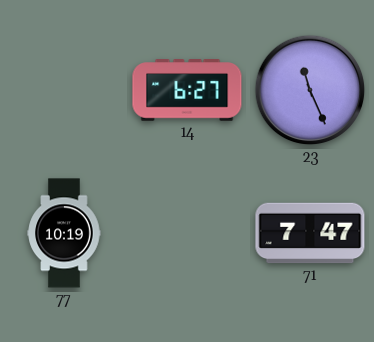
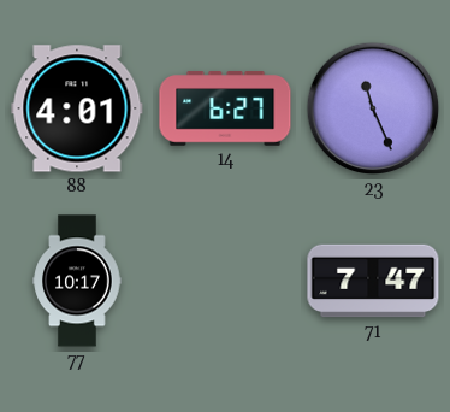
88: none -> 4:01
77: 10:19 -> 10:17
